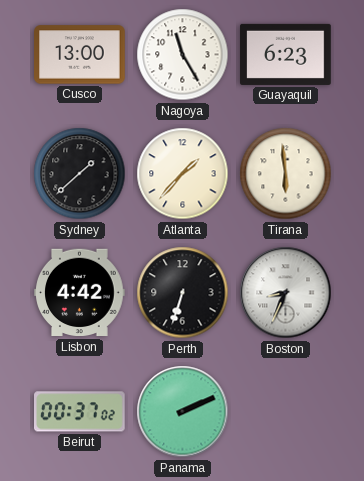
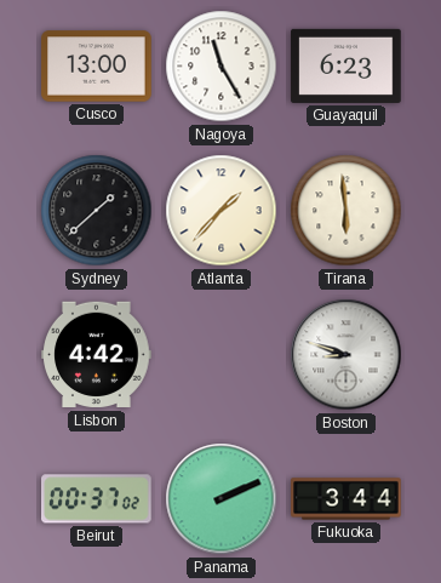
Perth: 6:33 -> none
Boston: 8:34 -> 8:48
Fukuoka: none -> 3:44
